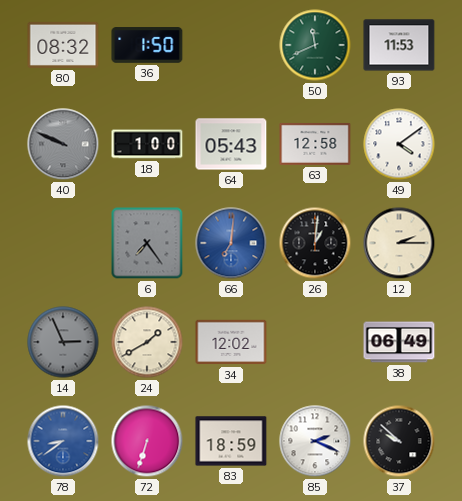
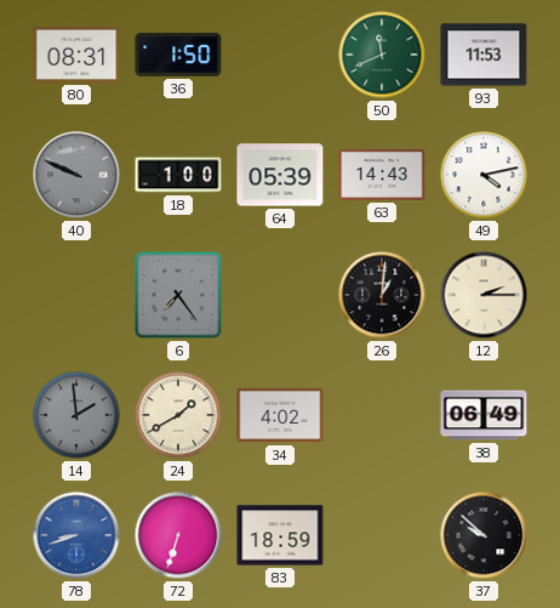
80: 08:32 -> 08:31
64: 05:43 -> 05:39
63: 12:58 -> 14:43
49: 4:09 -> 4:13
66: 7:01 -> none
14: 2:56 -> 1:59
34: 12:02 -> 4:02
78: 8:39 -> 8:42
85: 2:19 -> none
